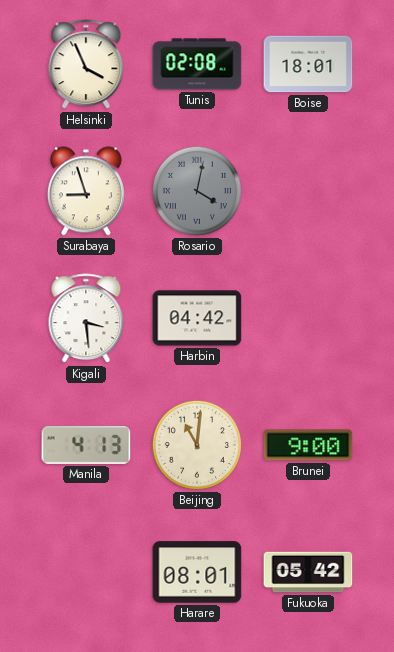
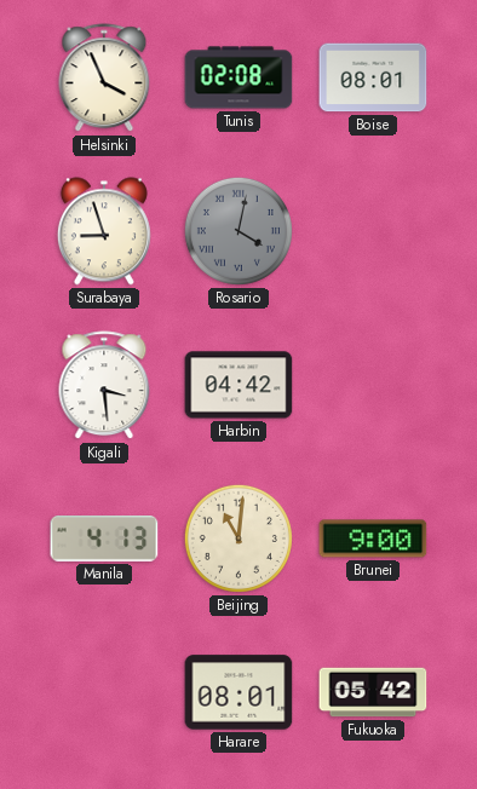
Boise: 18:01 -> 08:01
